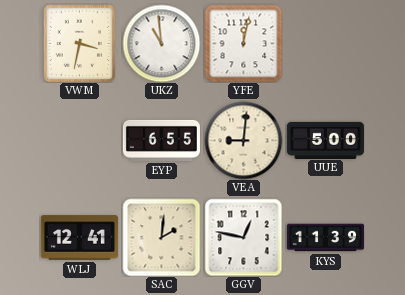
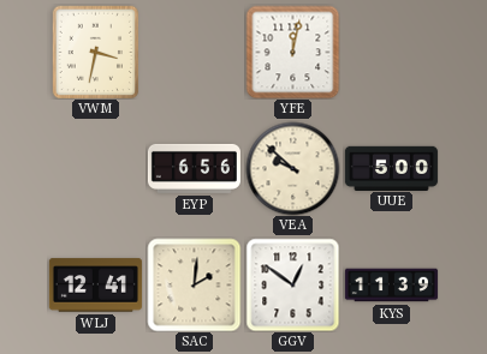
UKZ: 10:59 -> none
EYP: 6:55 -> 6:56
VEA: 9:01 -> 9:52
GGV: 12:47 -> 12:51
